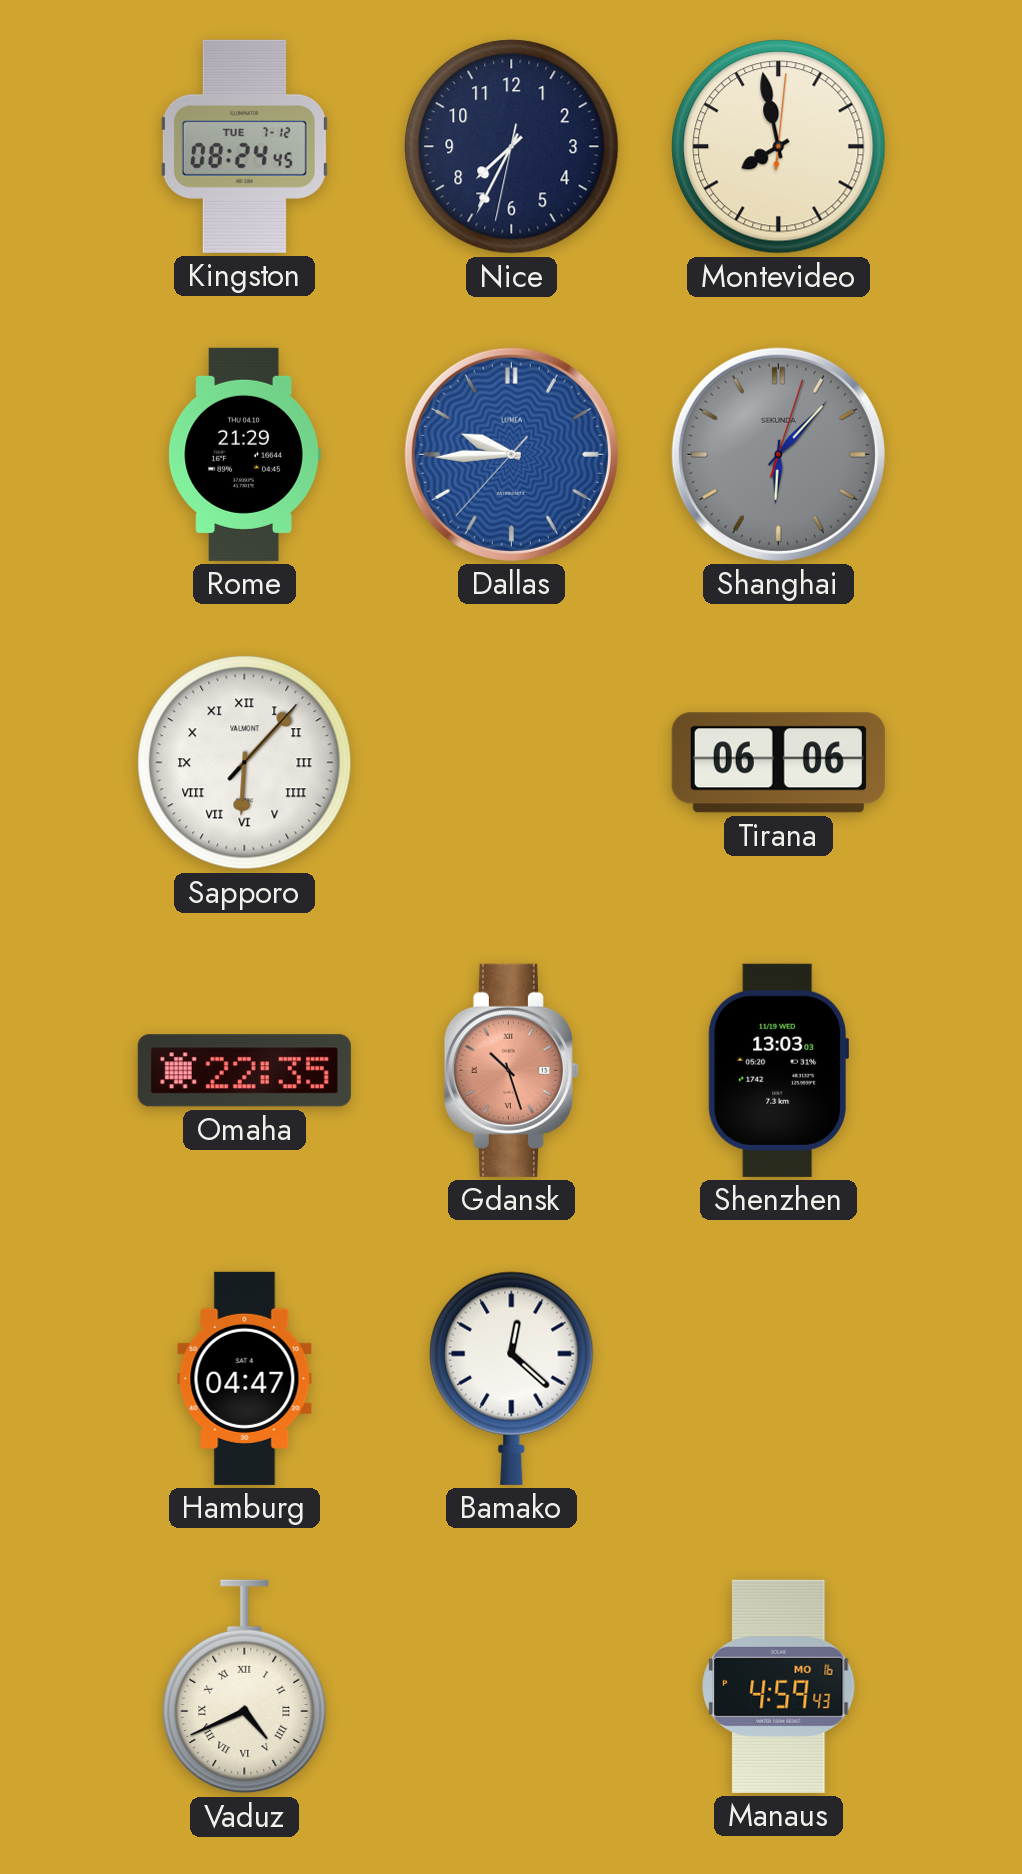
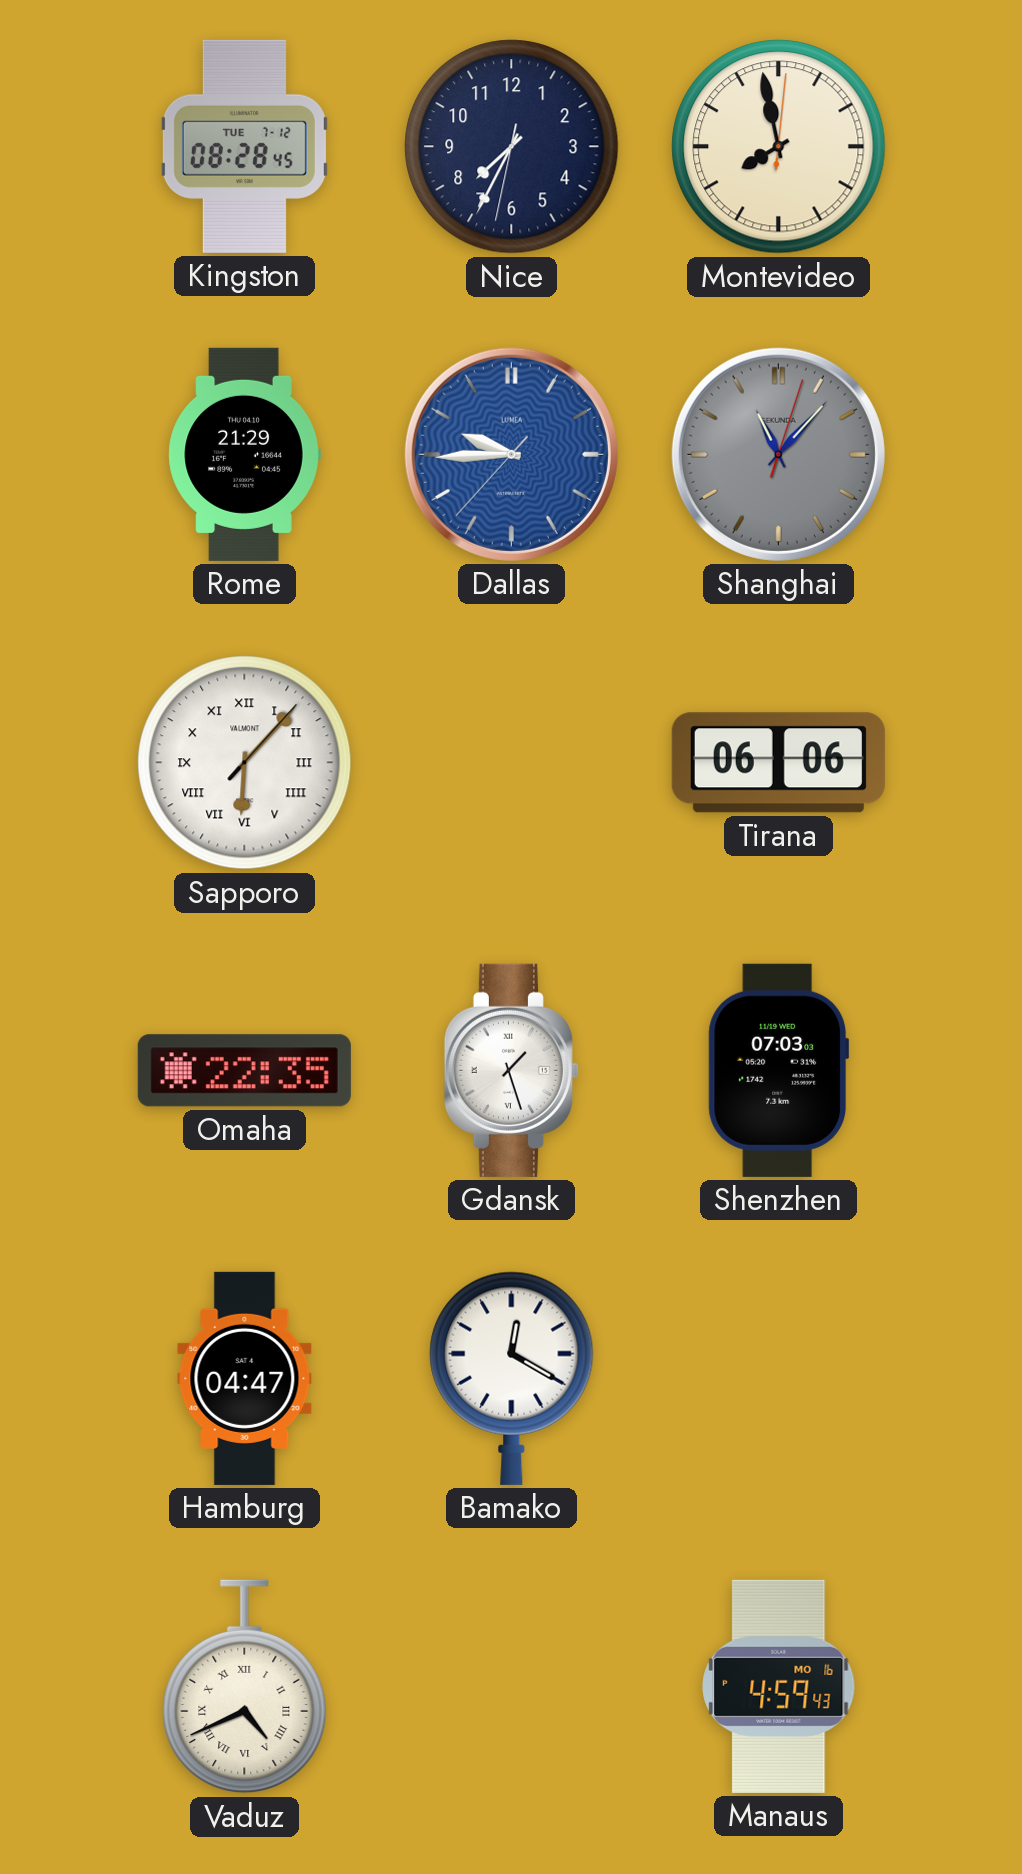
Kingston: 08:24 -> 08:28
Shanghai: 6:07 -> 11:07
Gdansk: 10:27 -> 1:27
Gdansk dial: salmon -> white
Shenzhen: 13:03 -> 07:03
Bamako: 12:22 -> 12:20
